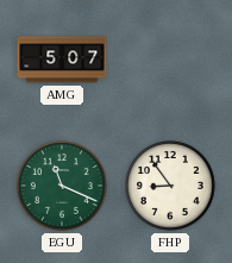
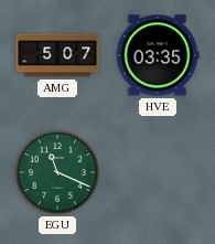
HVE: none -> 03:35
FHP: 8:54 -> none
